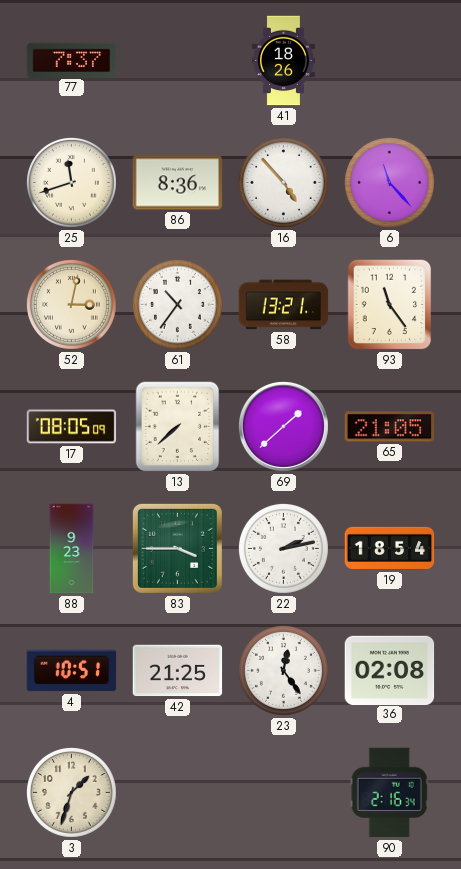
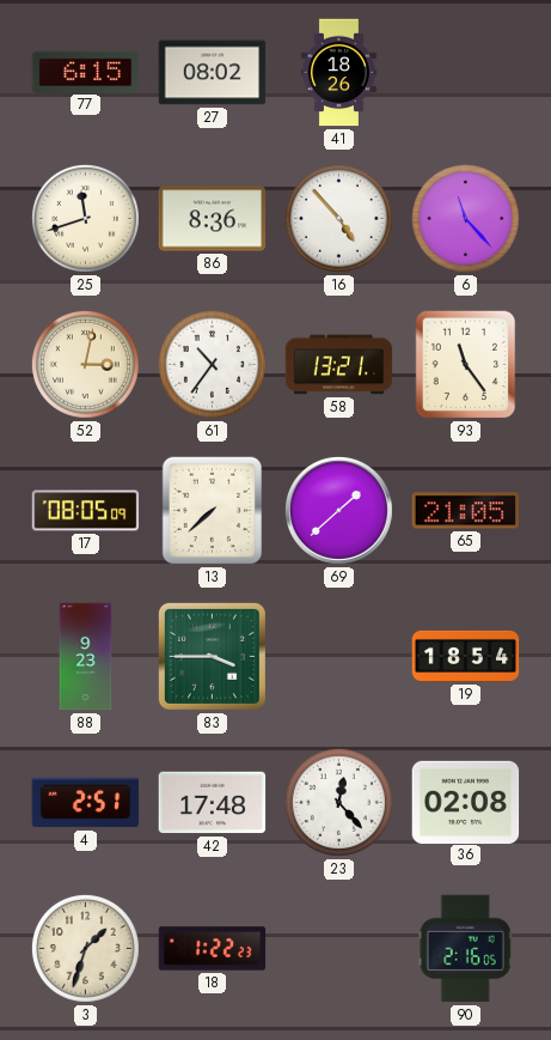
77: 7:37 -> 6:15
27: none -> 08:02
22: 2:13 -> none
4: 10:51 -> 2:51
42: 21:25 -> 17:48
23: 12:24 -> 12:23
18: none -> 1:22
90: 2:16:34 -> 2:16:05
